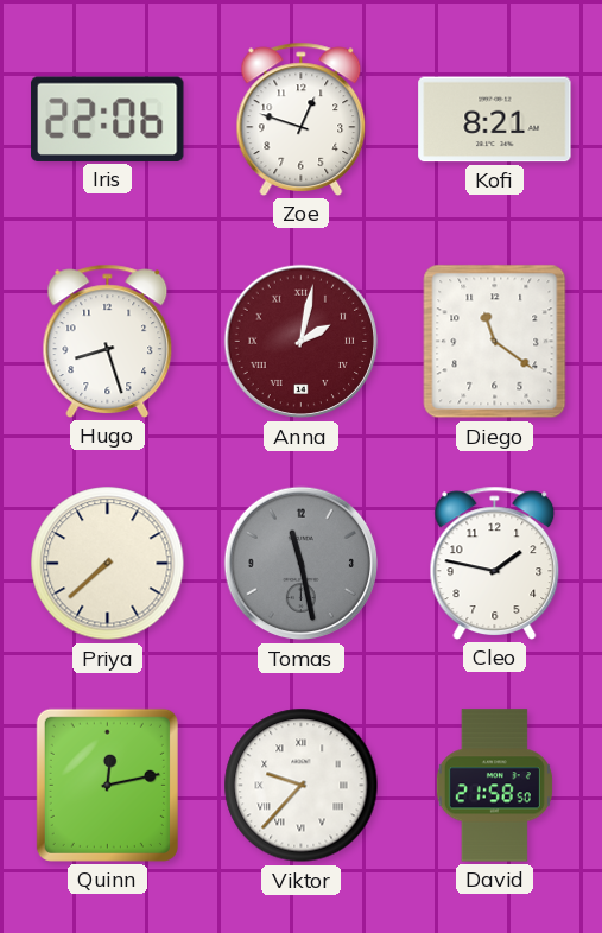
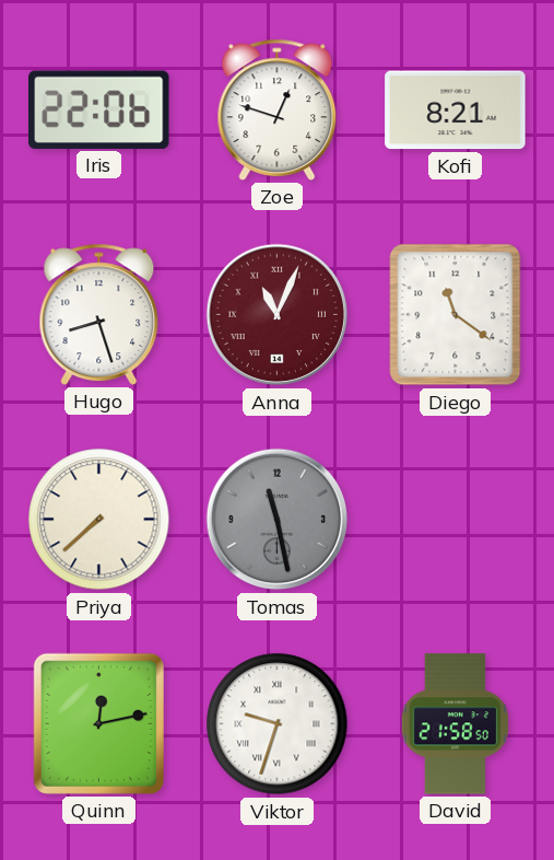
Anna: 2:02 -> 11:04
Cleo: 1:47 -> none
Viktor: 9:37 -> 9:33
